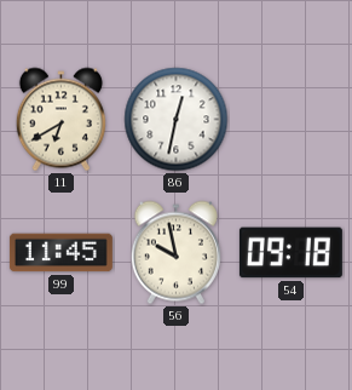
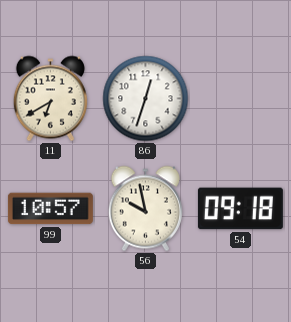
86: 12:32 -> 12:33
99: 11:45 -> 10:57
